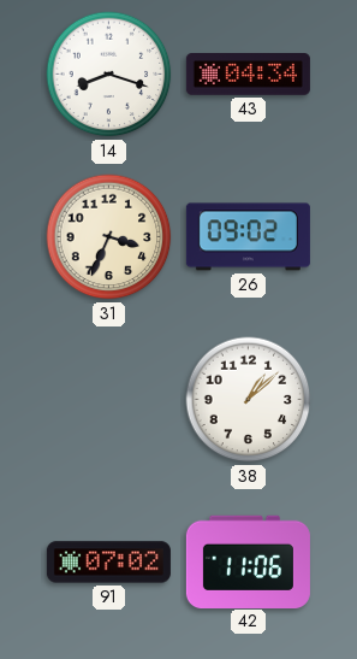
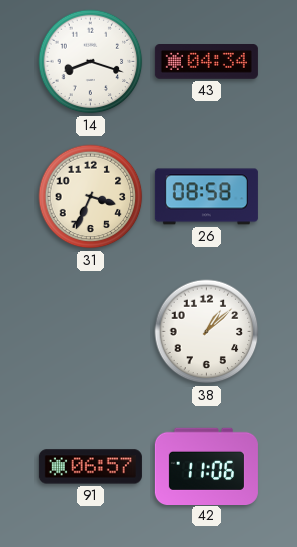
26: 09:02 -> 08:58
91: 07:02 -> 06:57
